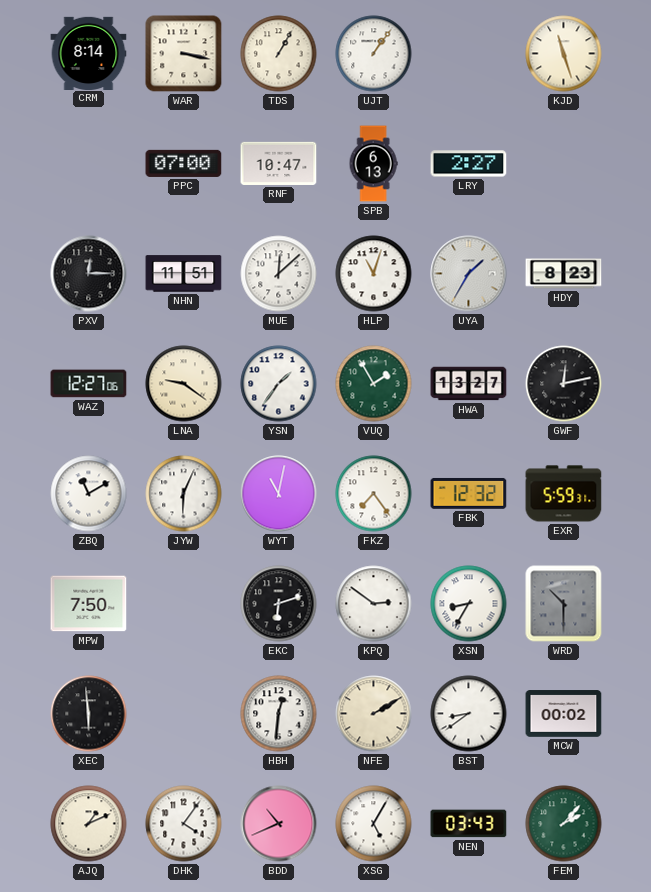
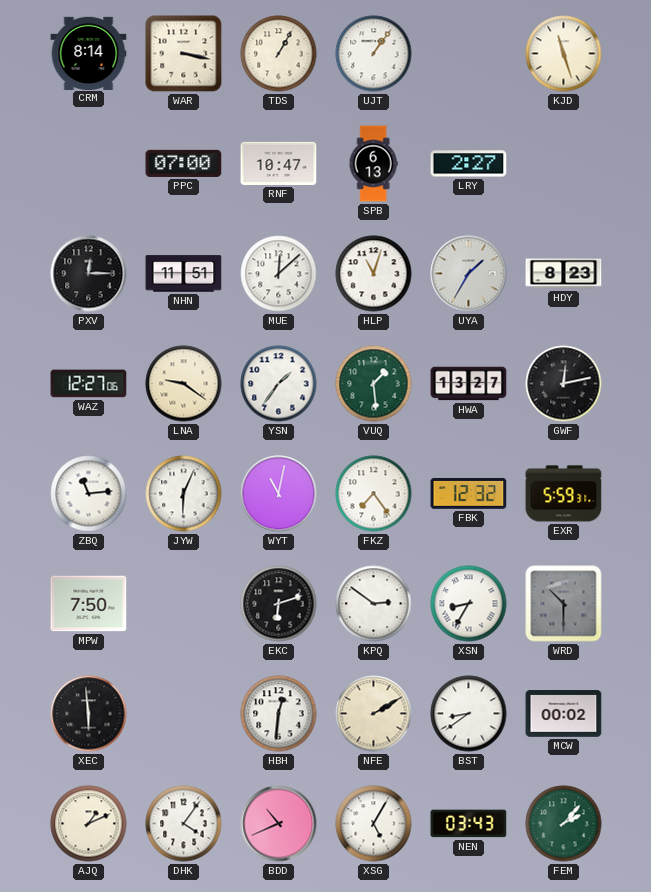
VUQ: 1:55 -> 1:29
ZBQ: 11:10 -> 11:14
